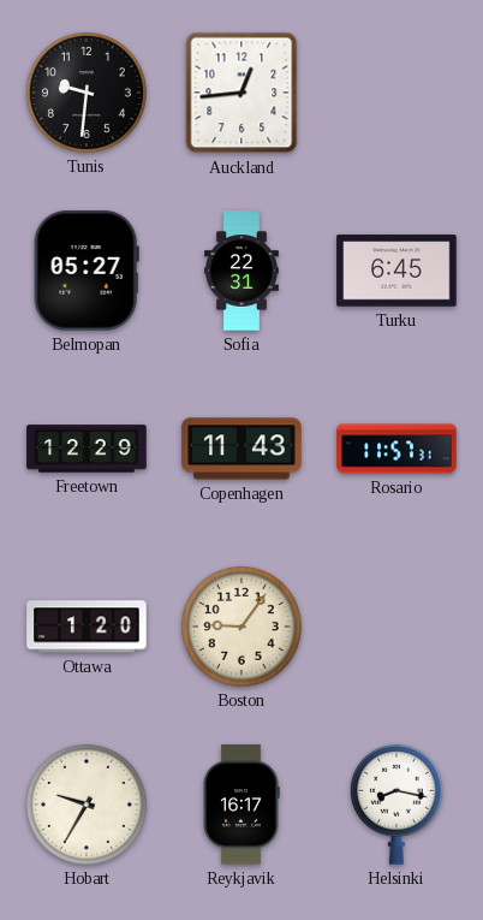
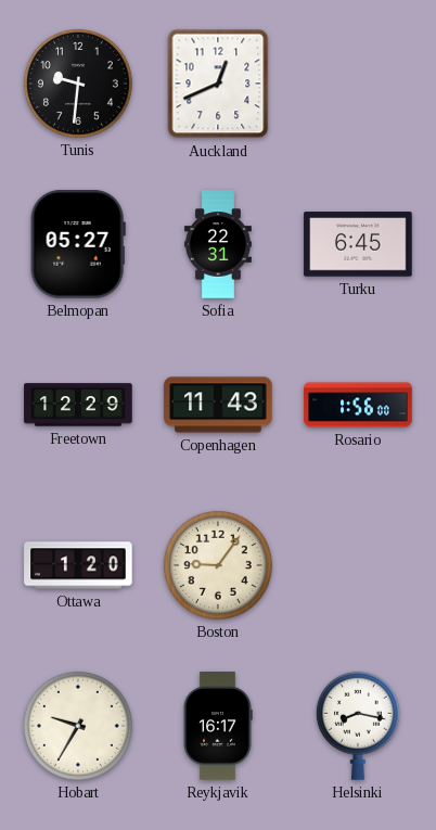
Auckland: 12:44 -> 12:41
Rosario: 11:57 -> 1:56
